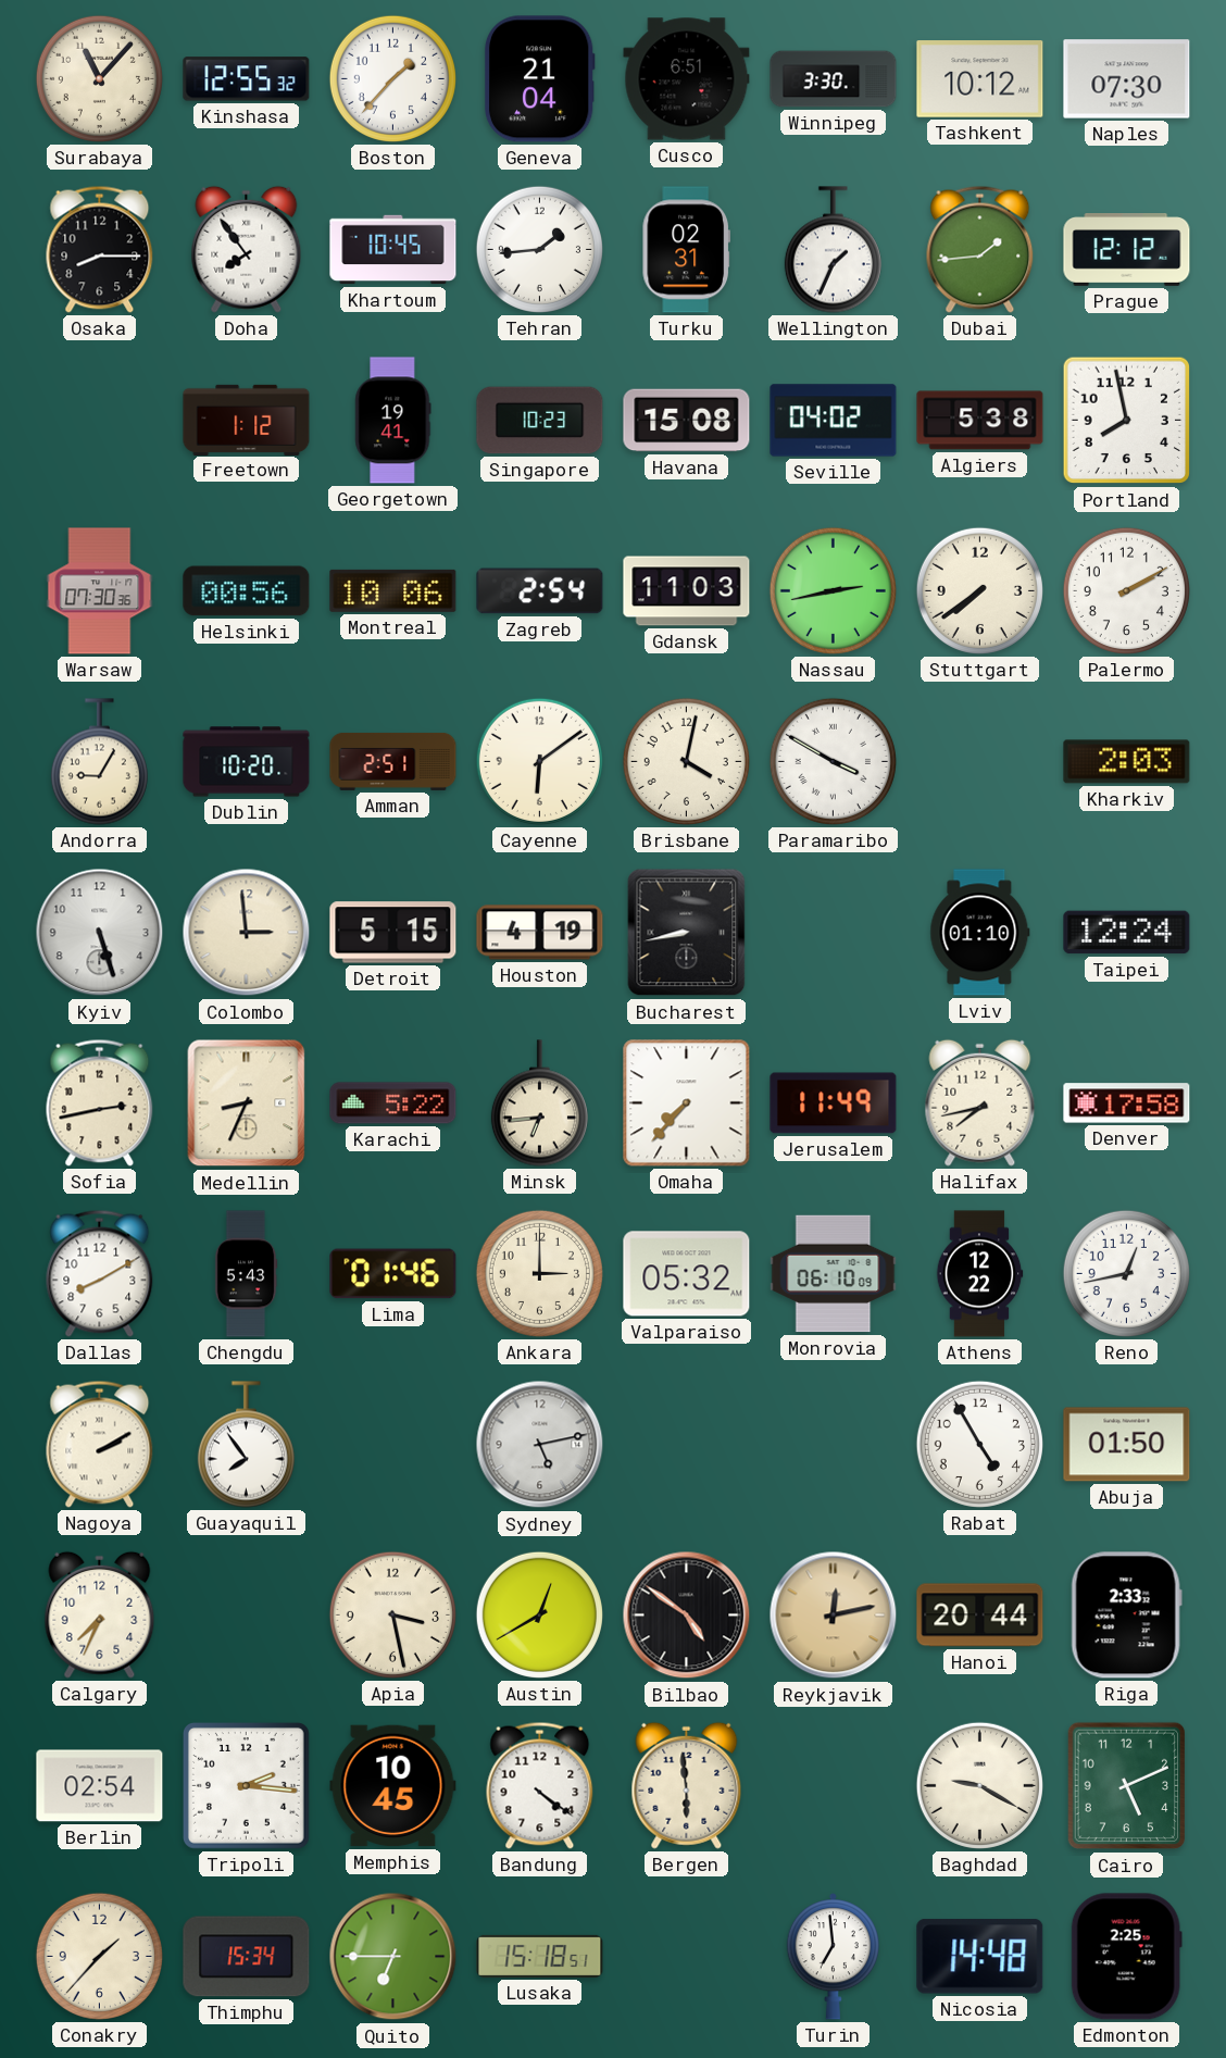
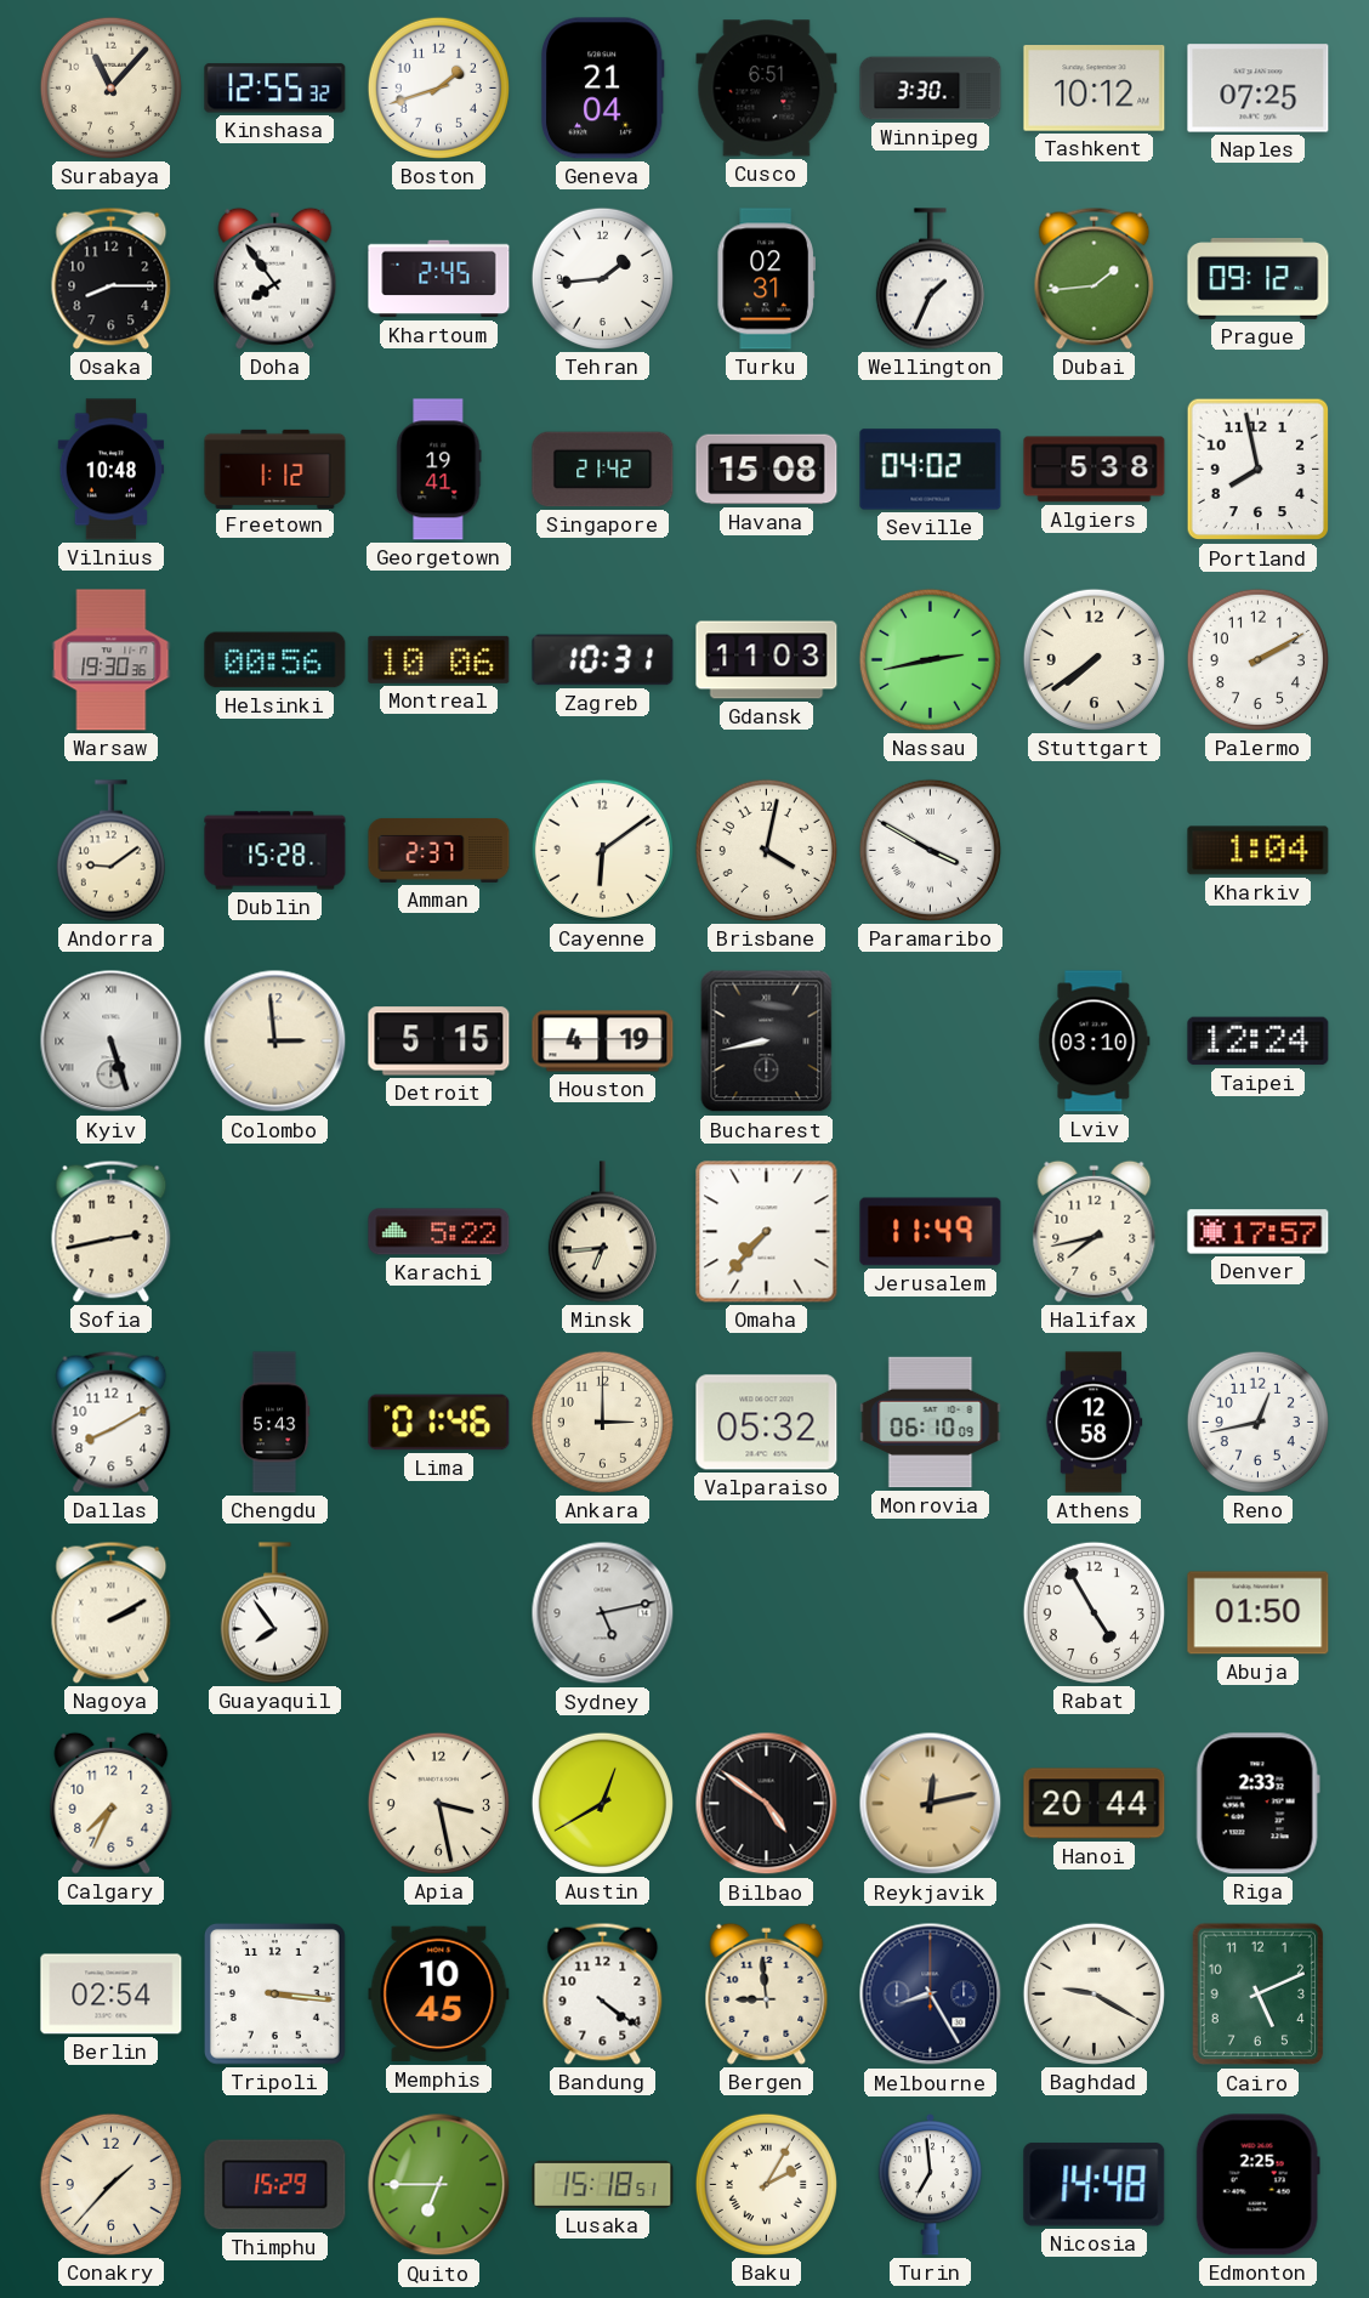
Boston: 1:37 -> 1:42
Naples: 07:30 -> 07:25
Khartoum: 10:45 -> 2:45
Prague: 12:12 -> 09:12
Vilnius: none -> 10:48
Singapore: 10:23 -> 21:42
Warsaw: 07:30 -> 19:30
Zagreb: 2:54 -> 10:31
Andorra: 9:05 -> 9:09
Dublin: 10:20 -> 15:28
Amman: 2:51 -> 2:37
Kharkiv: 2:03 -> 1:04
Kyiv numerals: Arabic -> Roman
Lviv: 01:10 -> 03:10
Medellin: 8:34 -> none
Denver: 17:58 -> 17:57
Athens: 12:22 -> 12:58
Tripoli: 2:16 -> 3:16
Bergen: 5:59 -> 8:59
Melbourne: none -> 8:25
Thimphu: 15:34 -> 15:29
Baku: none -> 2:05
